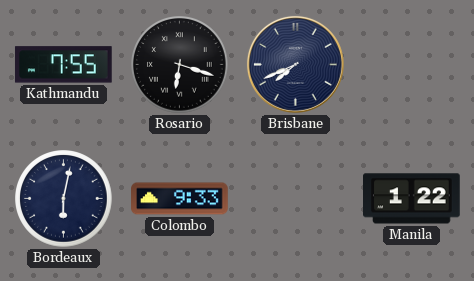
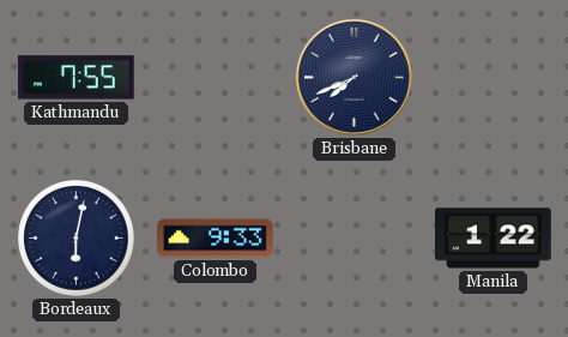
Rosario: 6:18 -> none
